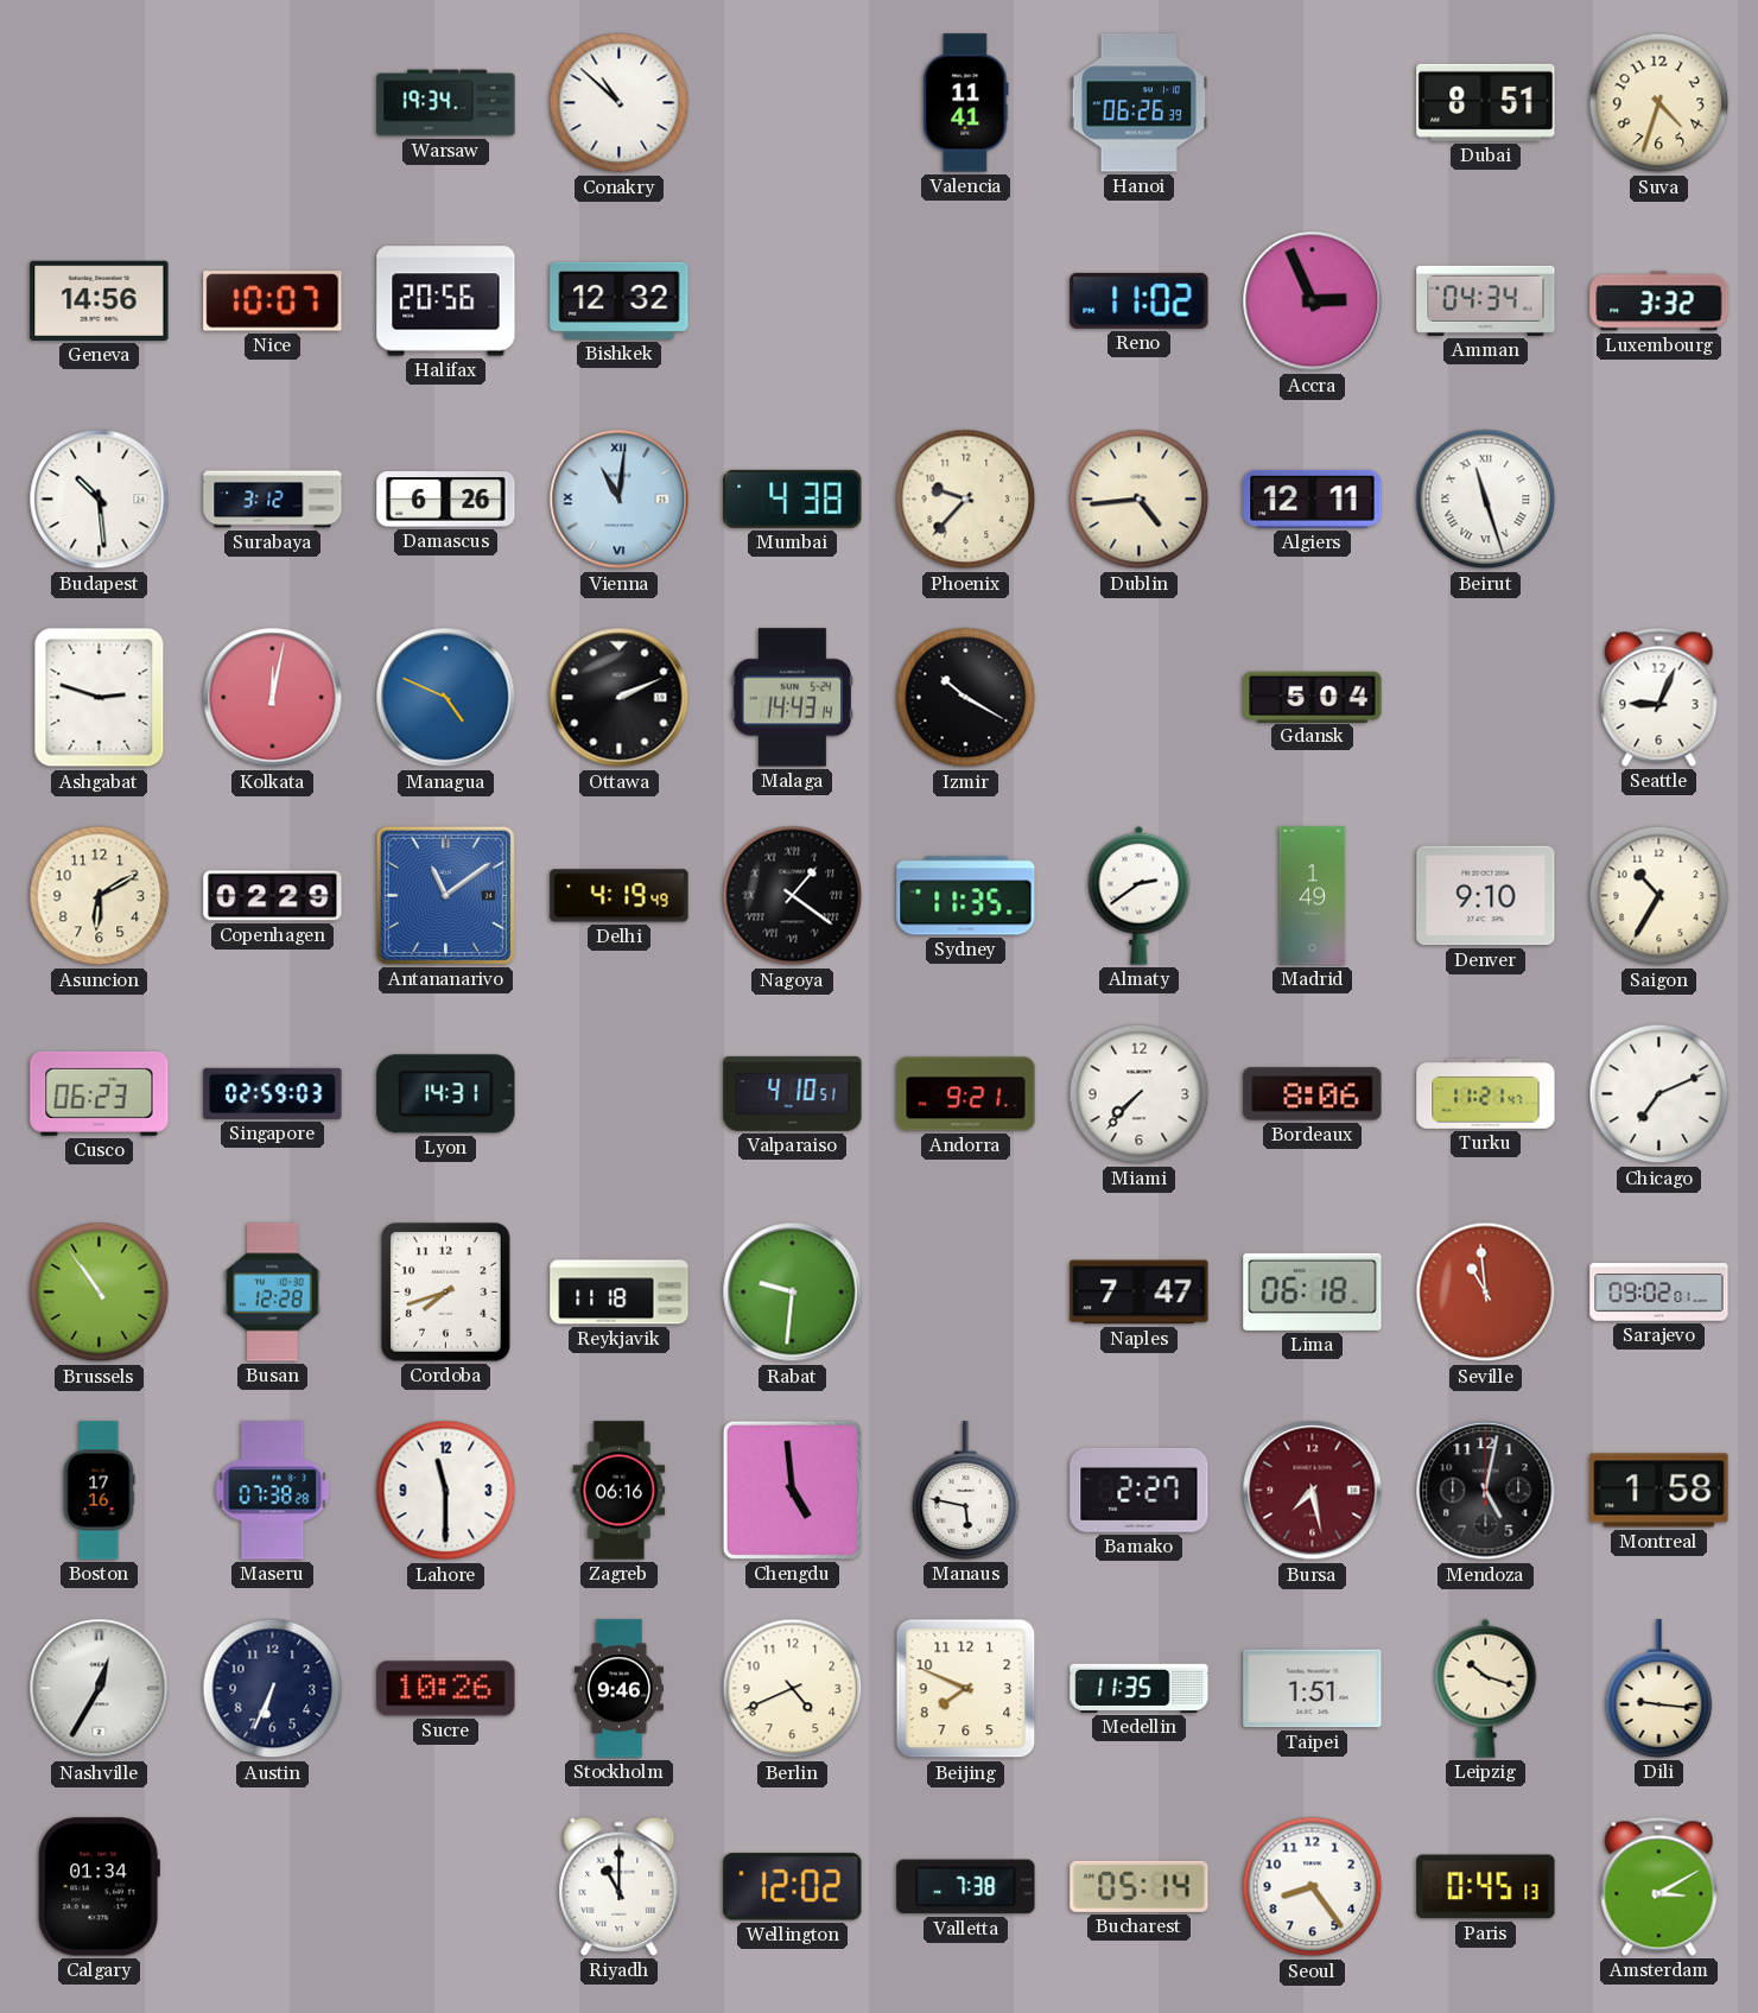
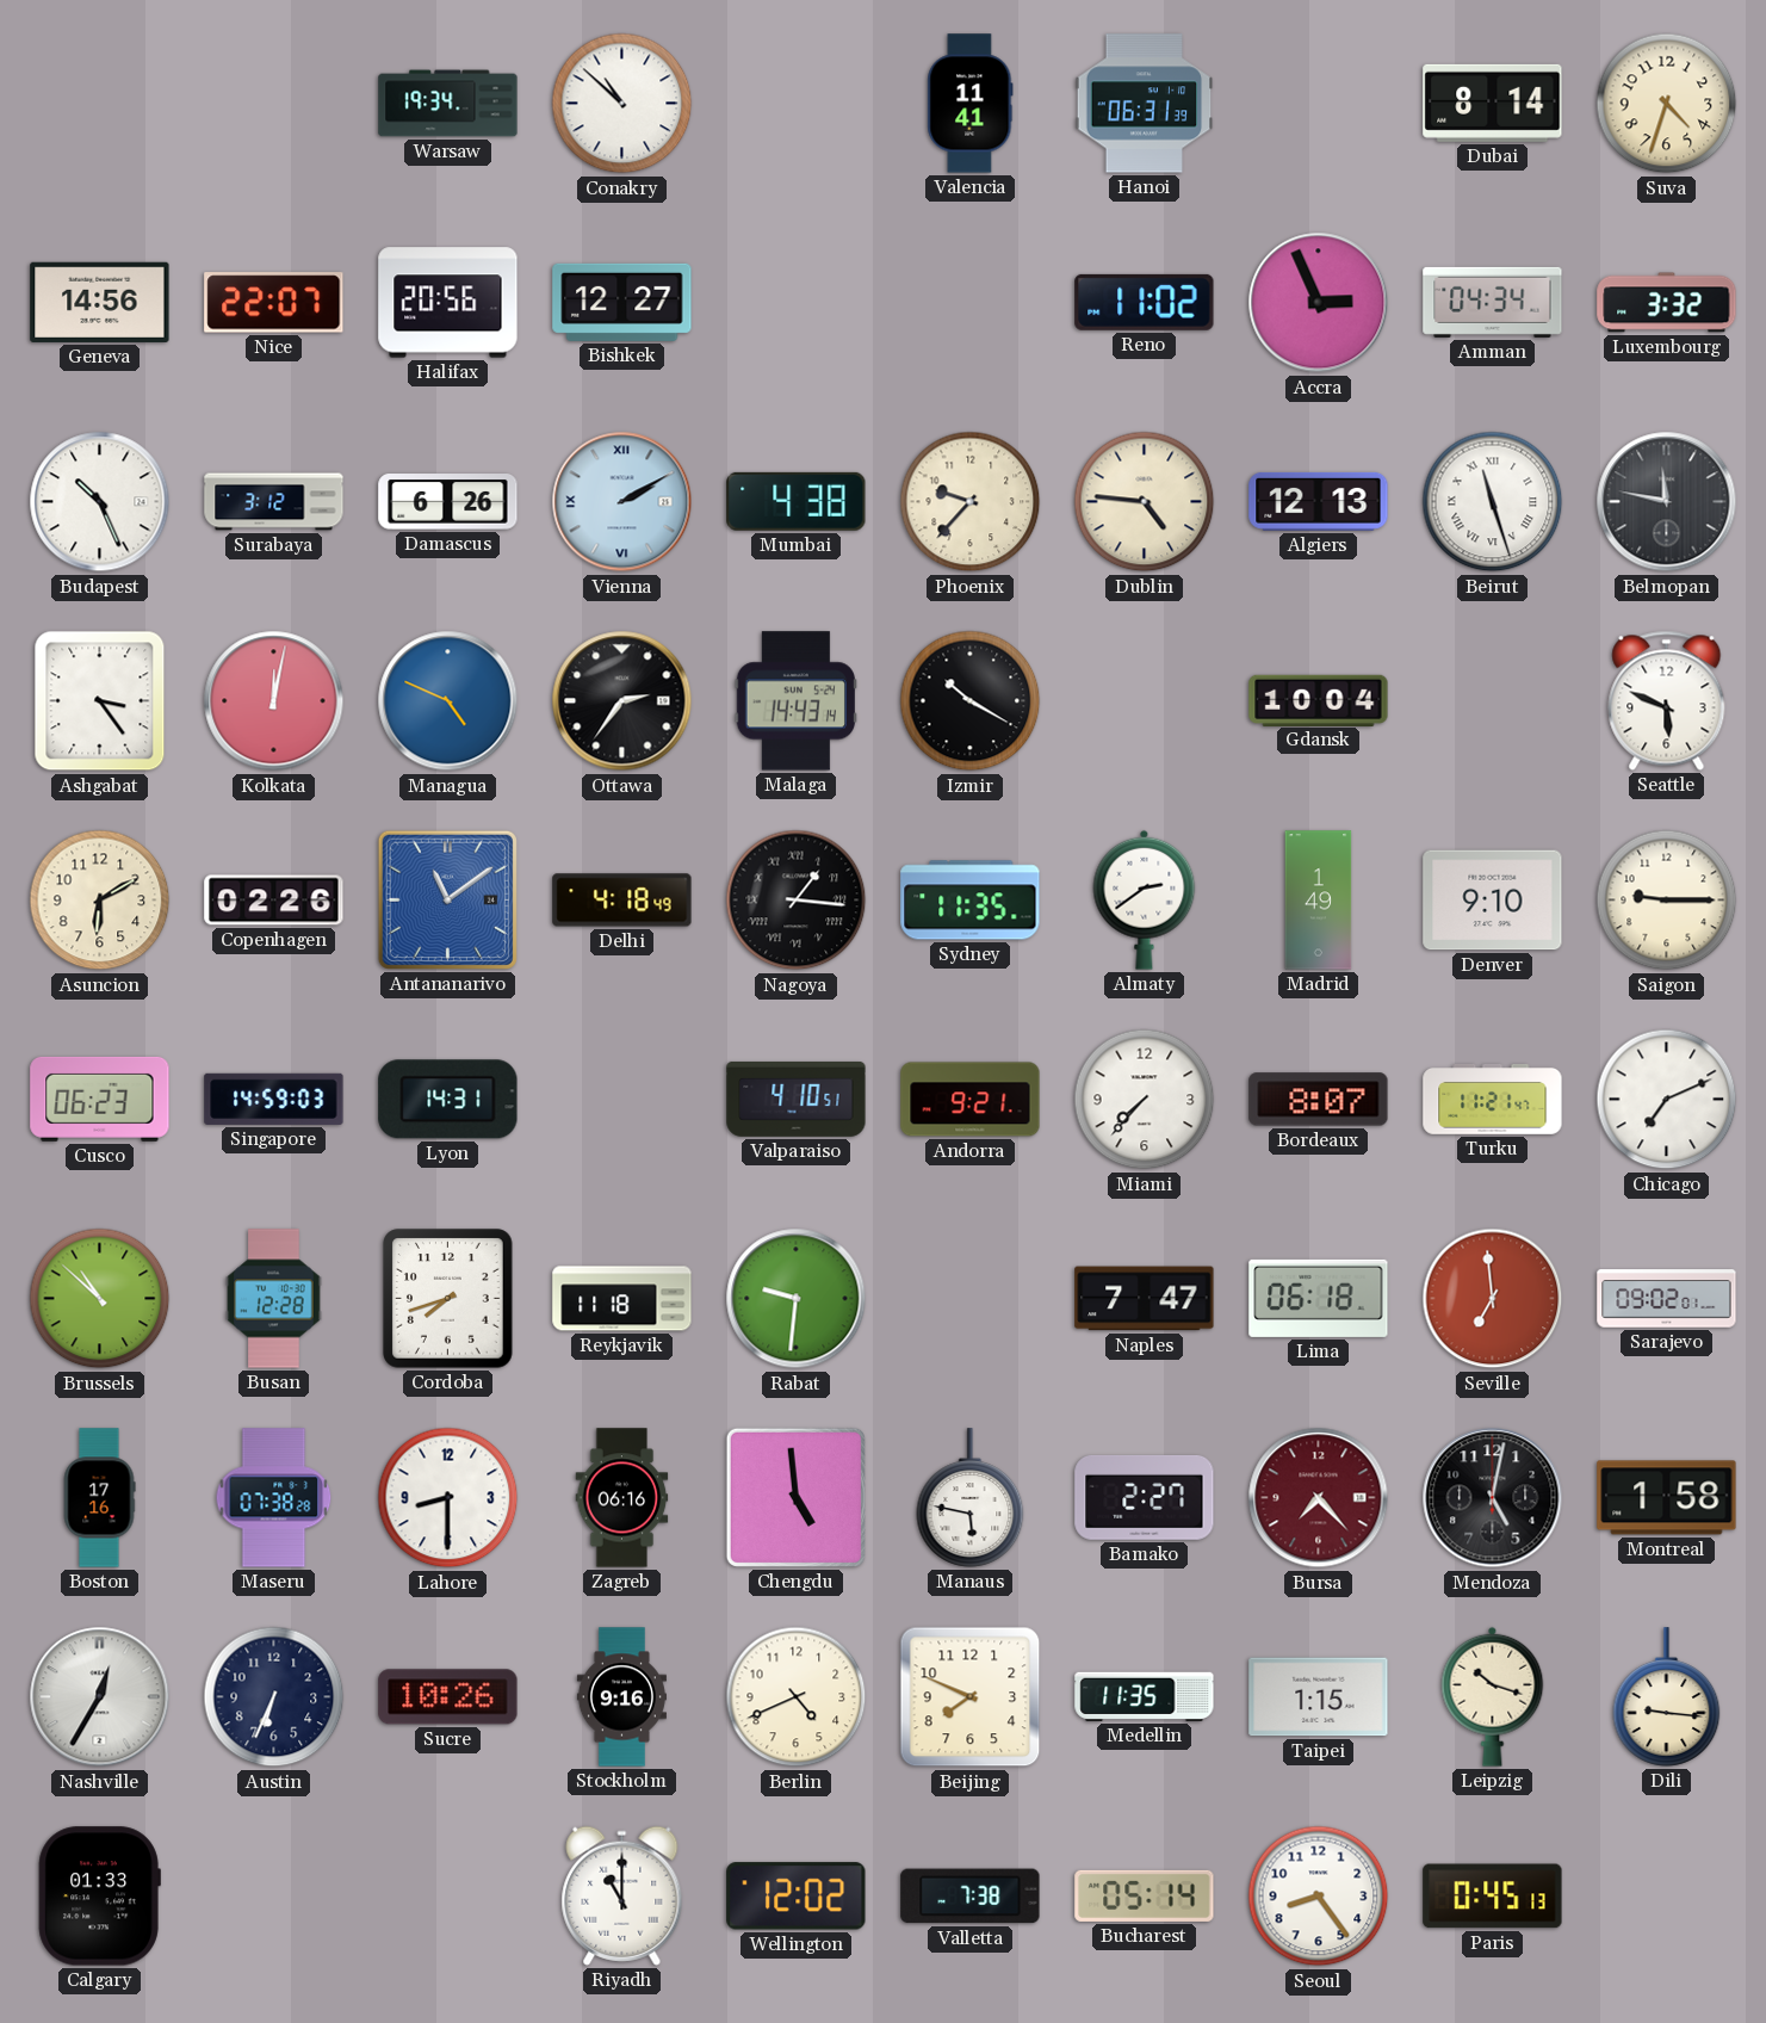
Hanoi: 06:26 -> 06:31
Dubai: 8:51 -> 8:14
Nice: 10:07 -> 22:07
Bishkek: 12:32 -> 12:27
Budapest: 10:29 -> 10:26
Vienna: 11:01 -> 2:10
Dublin: 4:44 -> 4:46
Algiers: 12:11 -> 12:13
Belmopan: none -> 11:47
Ashgabat: 2:48 -> 3:24
Ottawa: 2:11 -> 2:36
Gdansk: 5:04 -> 10:04
Seattle: 9:04 -> 5:49
Copenhagen: 02:29 -> 02:26
Delhi: 4:19 -> 4:18
Nagoya: 1:21 -> 1:16
Saigon: 10:35 -> 9:15
Singapore: 02:59 -> 14:59
Bordeaux: 8:06 -> 8:07
Brussels: 10:54 -> 10:52
Seville: 10:59 -> 6:59
Lahore: 11:30 -> 8:30
Bursa: 7:28 -> 7:23
Stockholm: 9:46 -> 9:16
Taipei: 1:51 -> 1:15
Calgary: 01:34 -> 01:33
Amsterdam: 3:10 -> none
